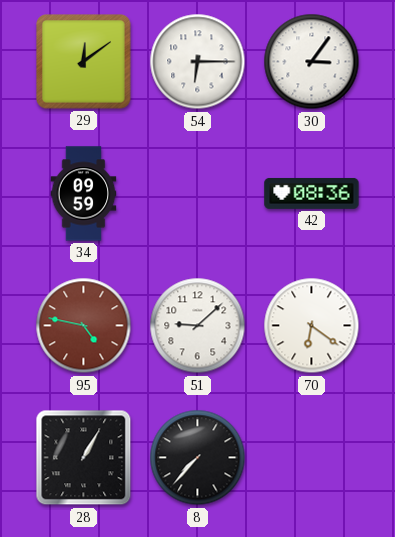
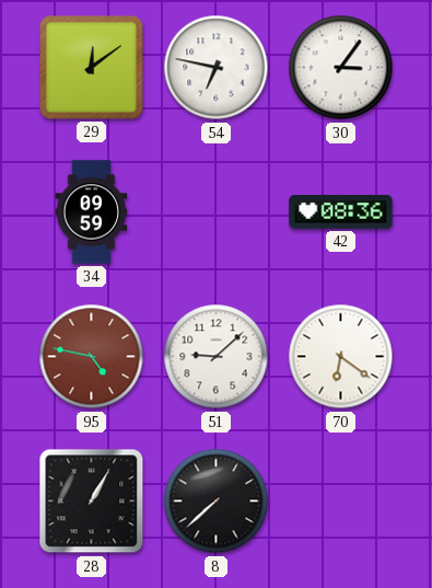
54: 6:15 -> 6:47
8: 7:37 -> 7:38
